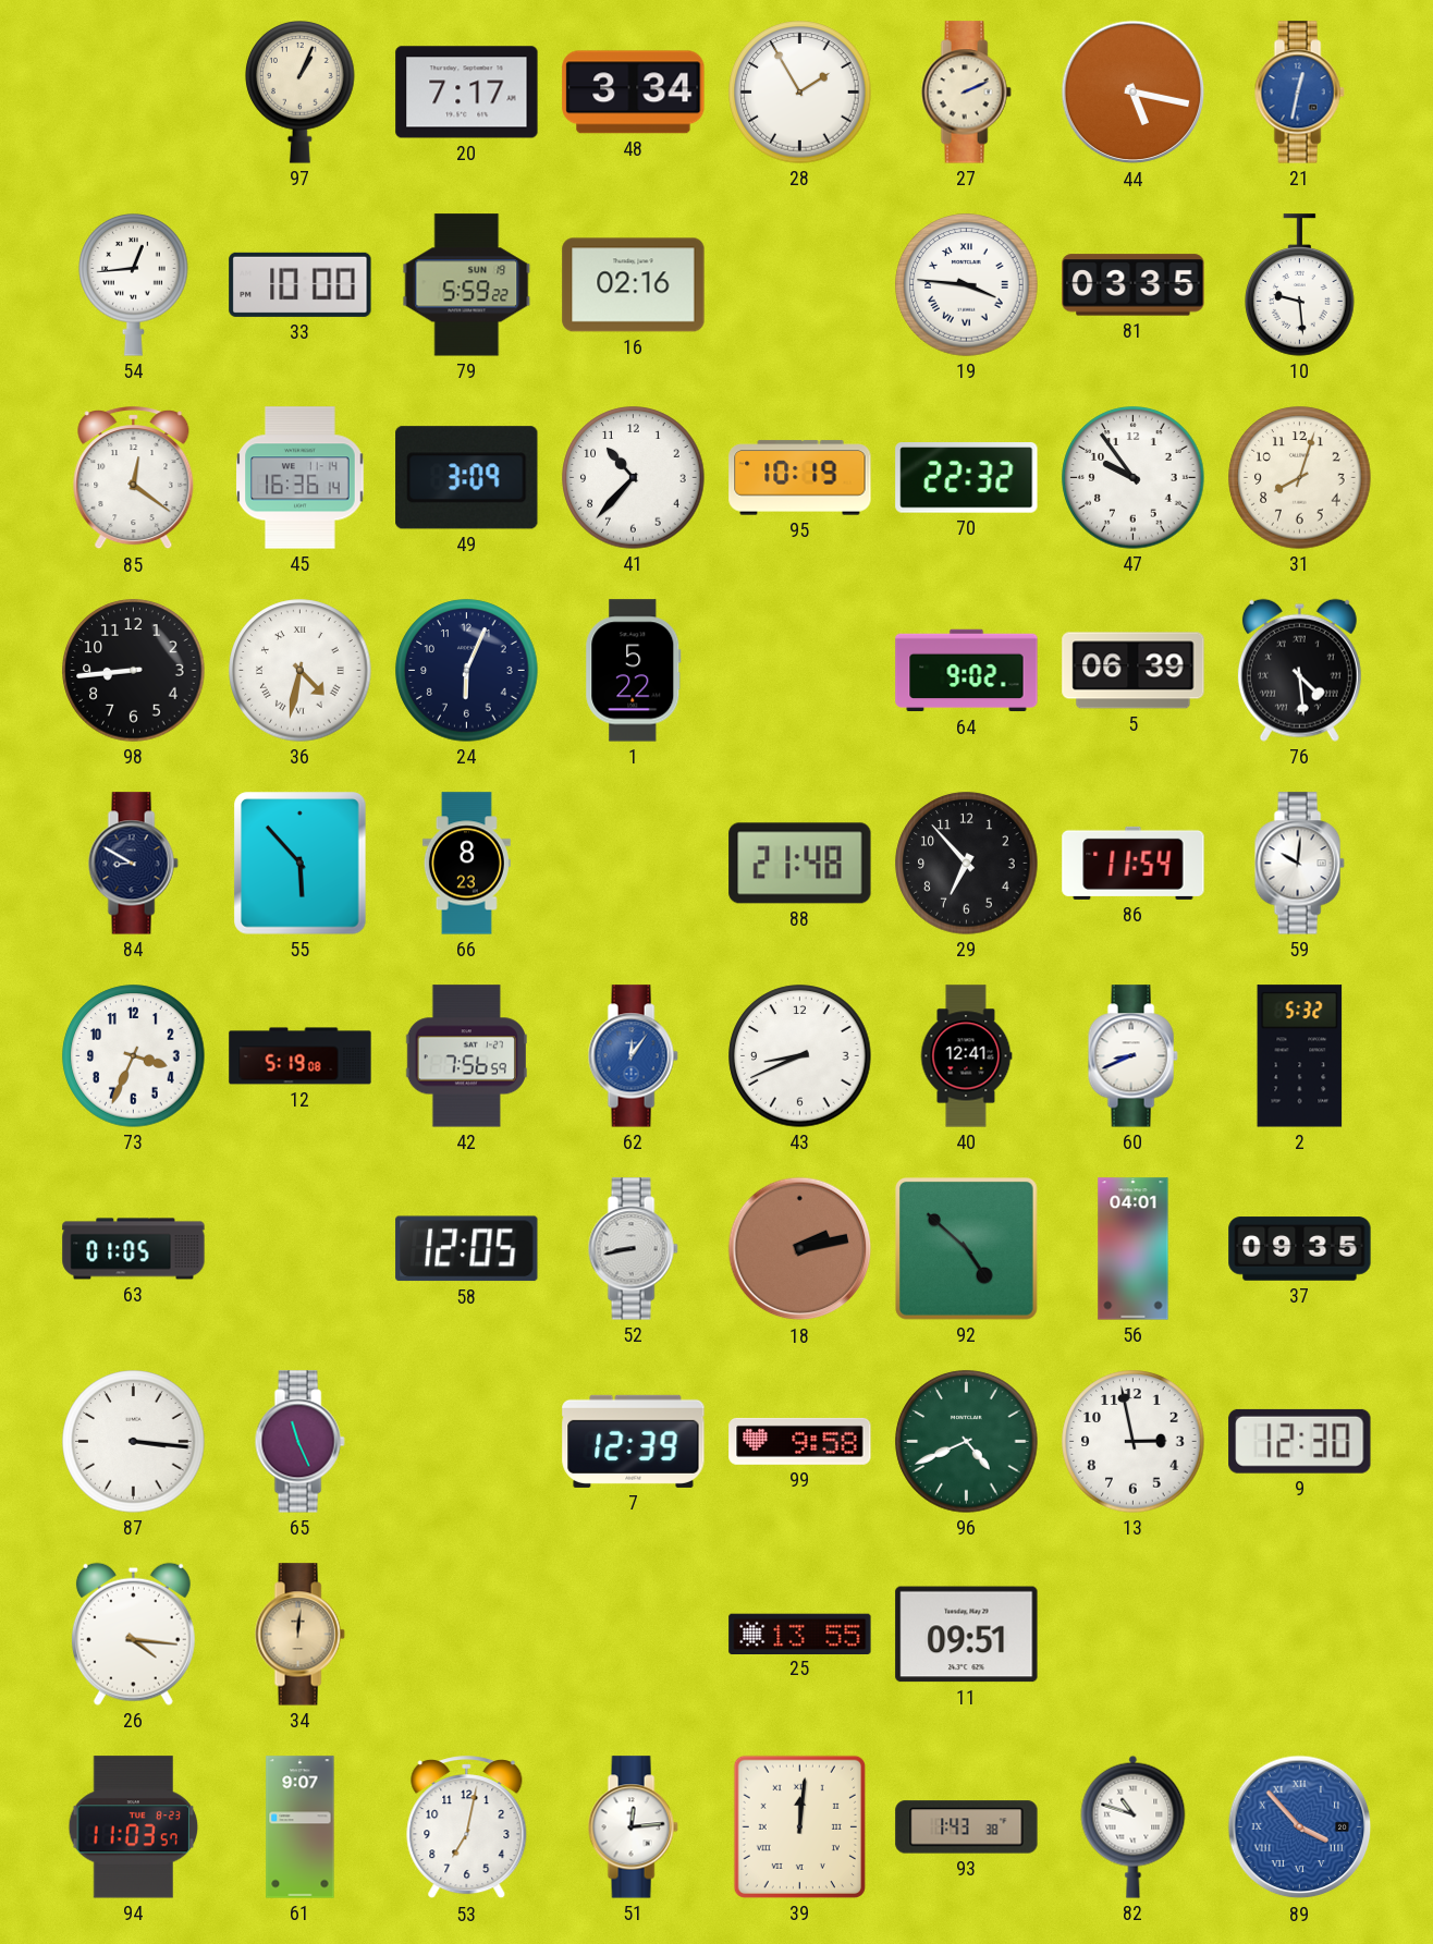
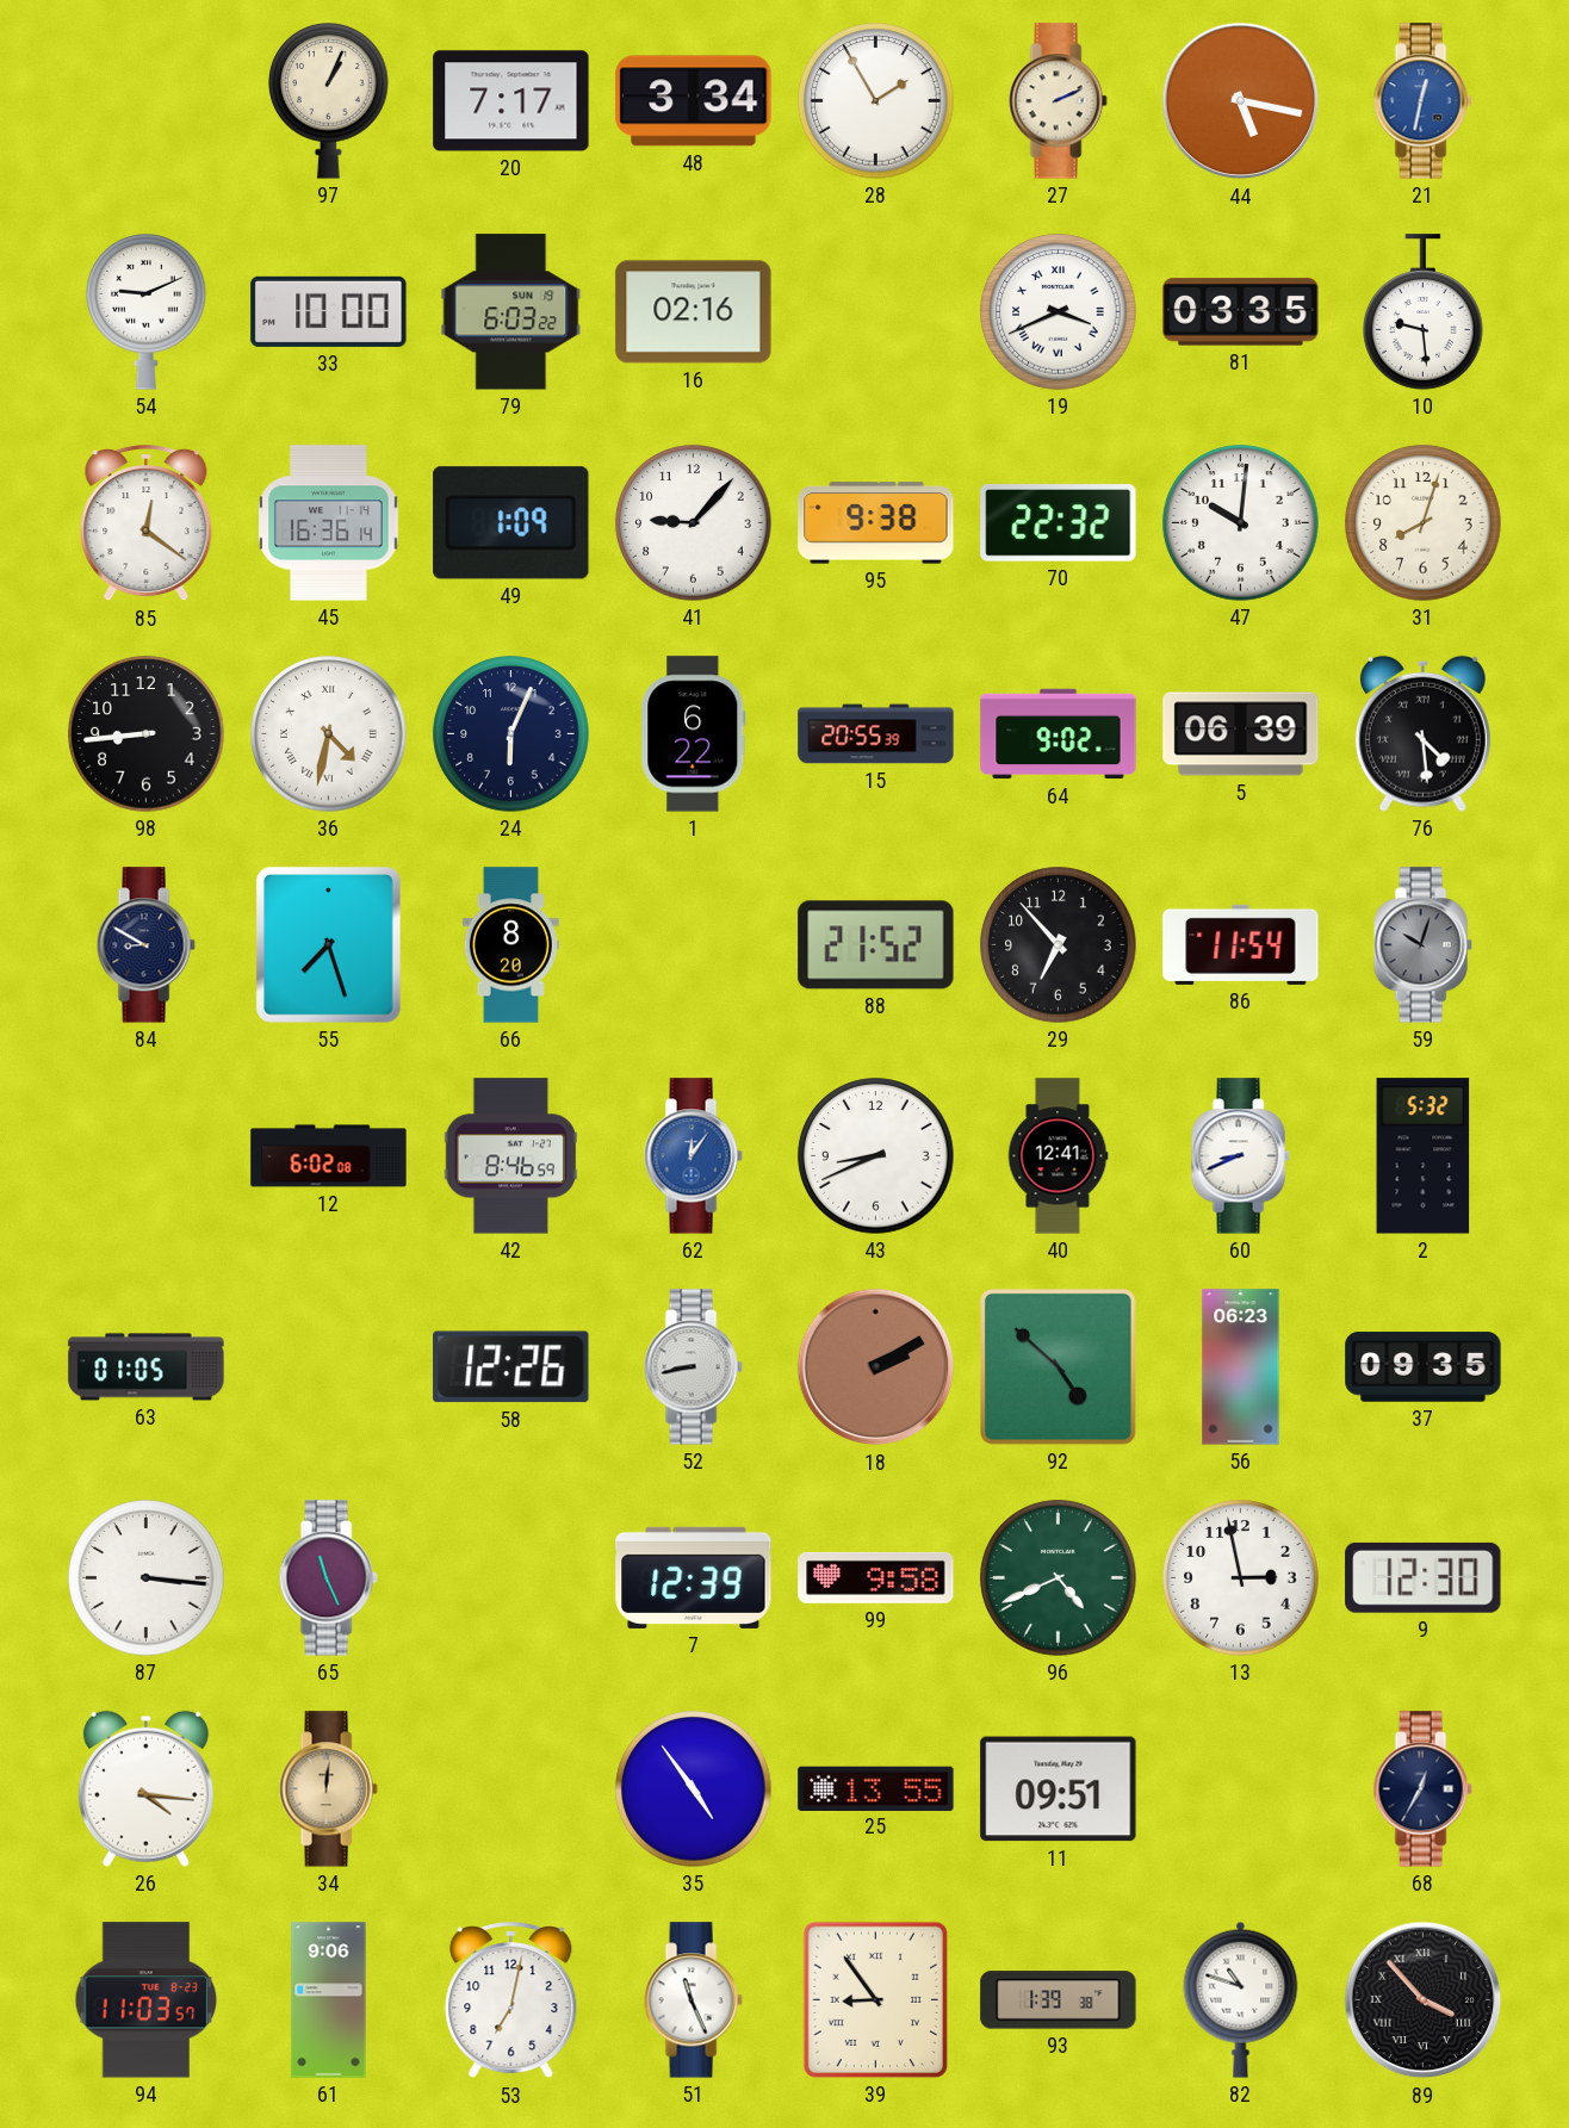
54: 12:44 -> 9:11
79: 5:59 -> 6:03
19: 3:46 -> 3:41
49: 3:09 -> 1:09
41: 10:37 -> 9:07
95: 10:19 -> 9:38
47: 9:54 -> 10:01
1: 5:22 -> 6:22
15: none -> 20:55
55: 5:53 -> 7:27
66: 8:23 -> 8:20
88: 21:48 -> 21:52
59: 10:01 -> 10:03
59 dial: white -> grey
73: 3:34 -> none
12: 5:19 -> 6:02
42: 7:56 -> 8:46
58: 12:05 -> 12:26
18: 2:13 -> 2:10
56: 04:01 -> 06:23
35: none -> 4:54
68: none -> 12:35
61: 9:07 -> 9:06
51: 12:14 -> 11:26
39: 12:01 -> 8:54
93: 1:43 -> 1:39
89 dial: blue -> black
